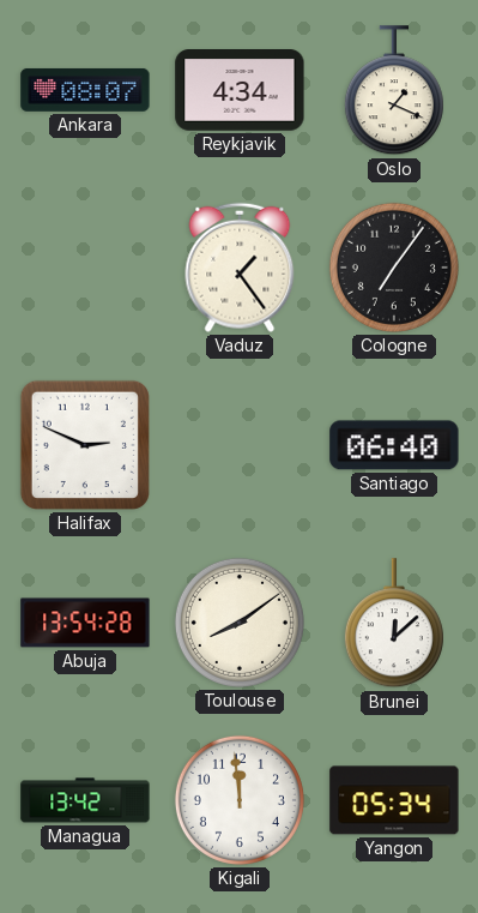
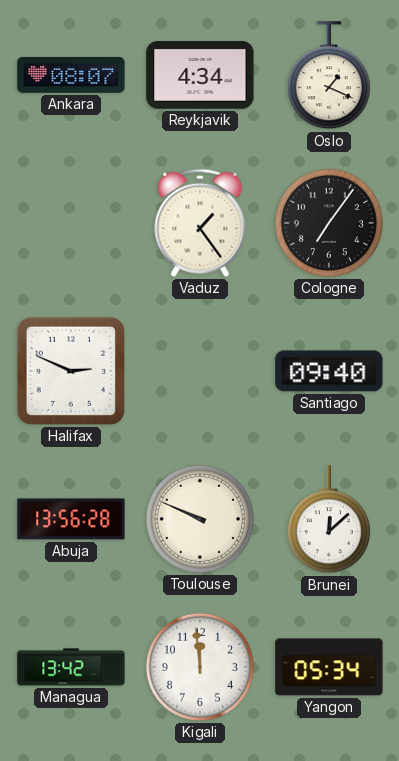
Santiago: 06:40 -> 09:40
Abuja: 13:54 -> 13:56
Toulouse: 8:09 -> 9:49
